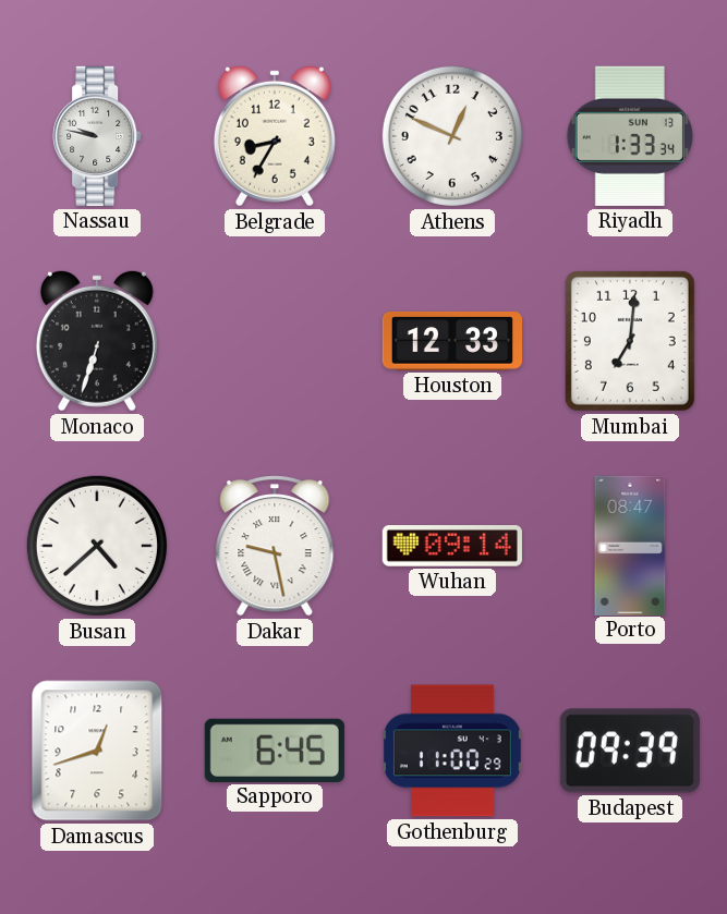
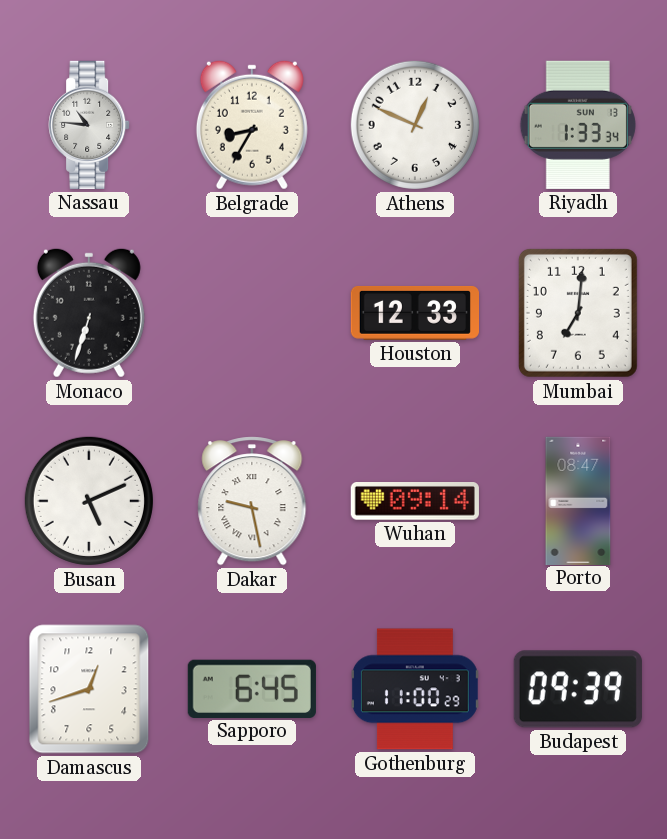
Nassau: 9:47 -> 10:46
Busan: 4:38 -> 5:11
